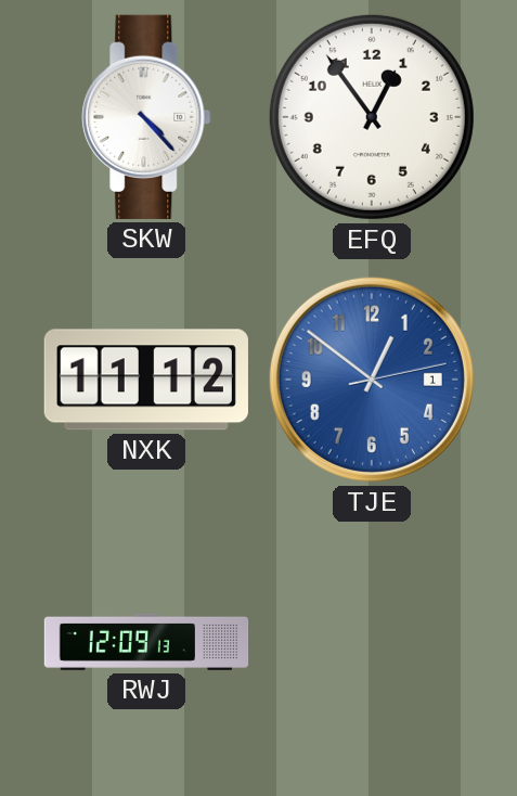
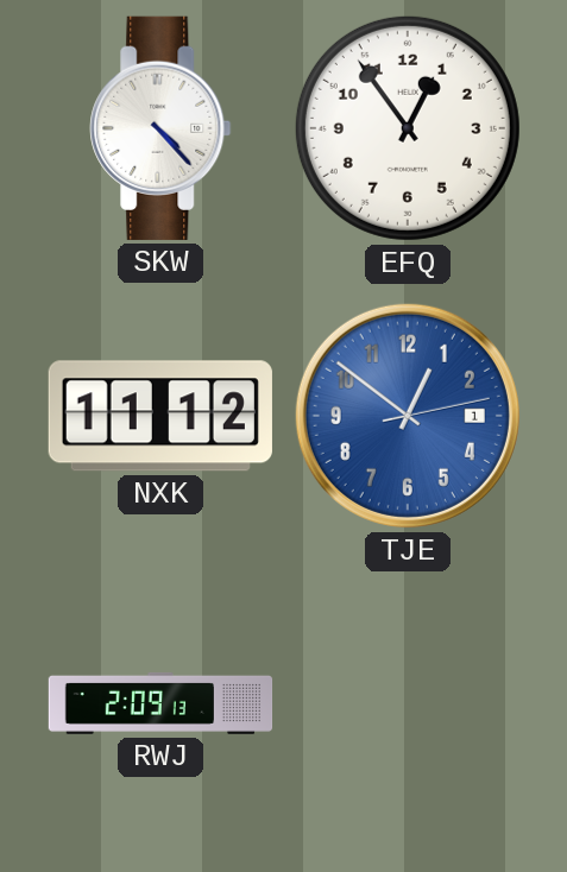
RWJ: 12:09 -> 2:09
